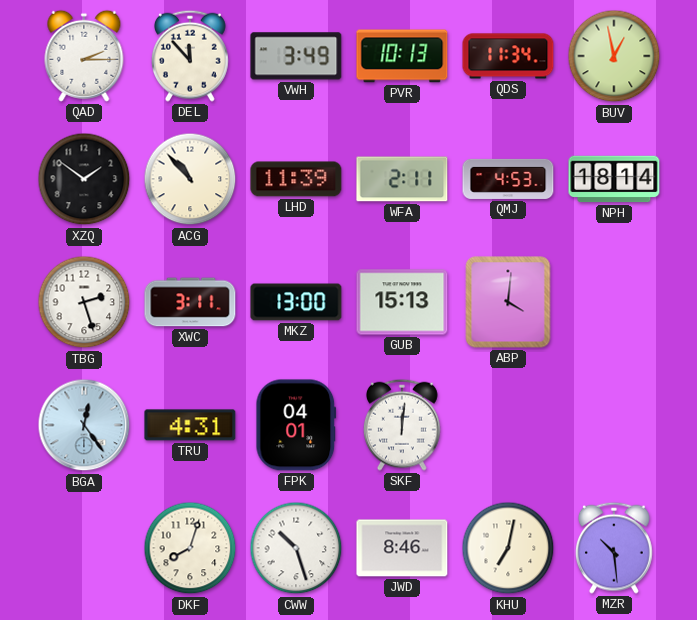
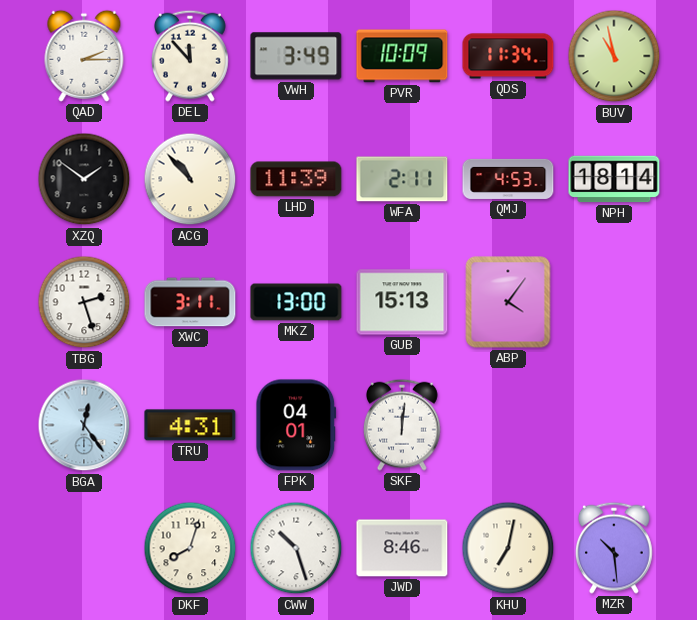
PVR: 10:13 -> 10:09
BUV: 12:58 -> 10:58
ABP: 4:01 -> 4:06
